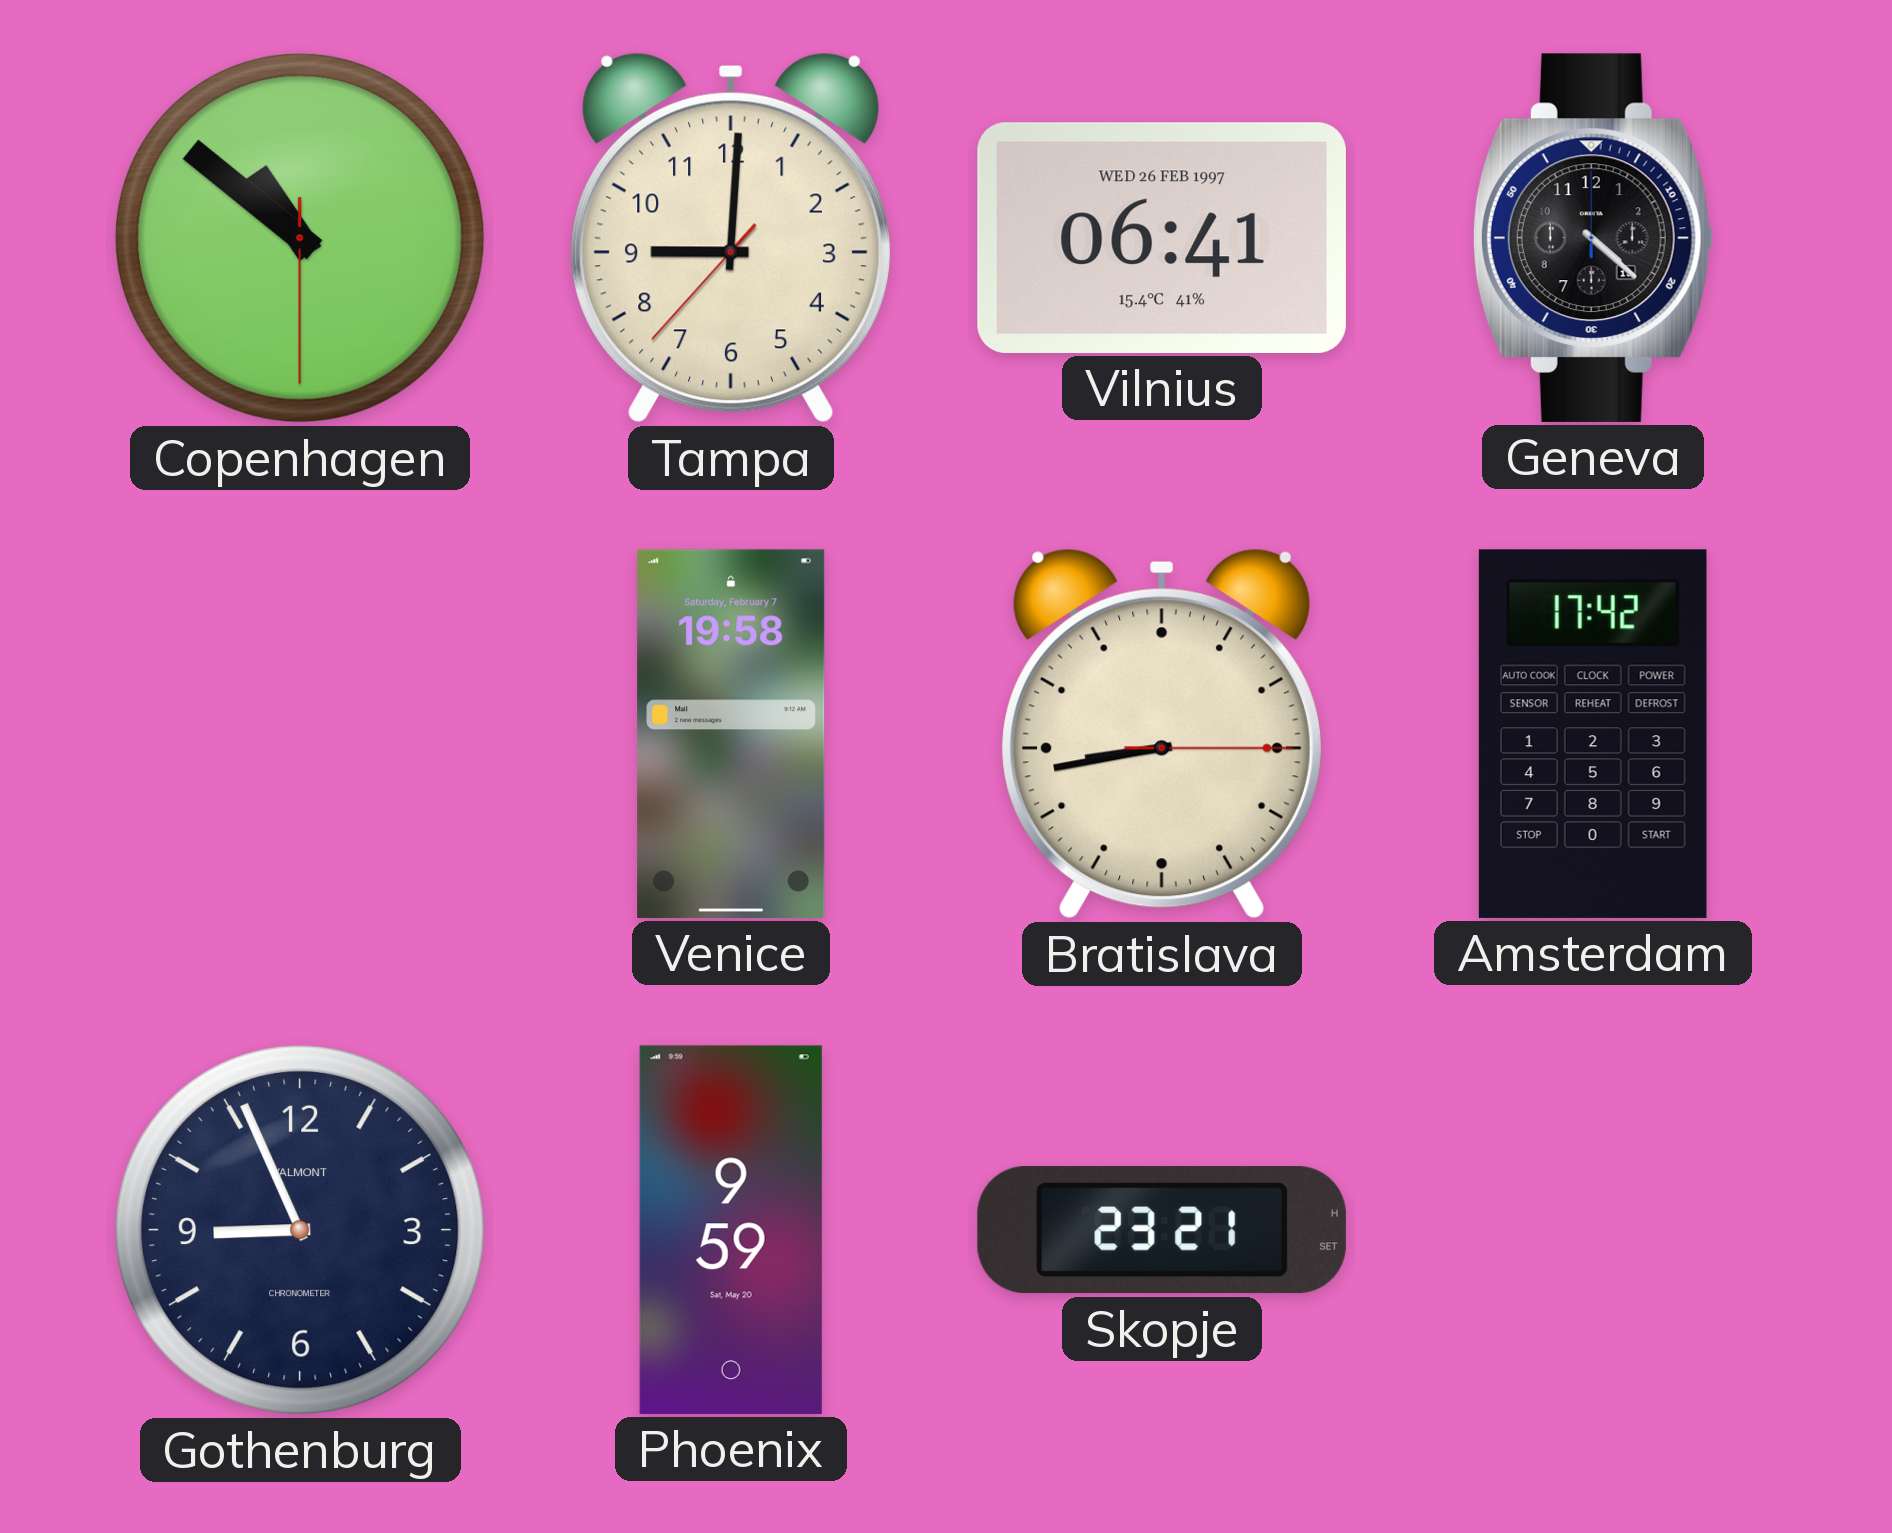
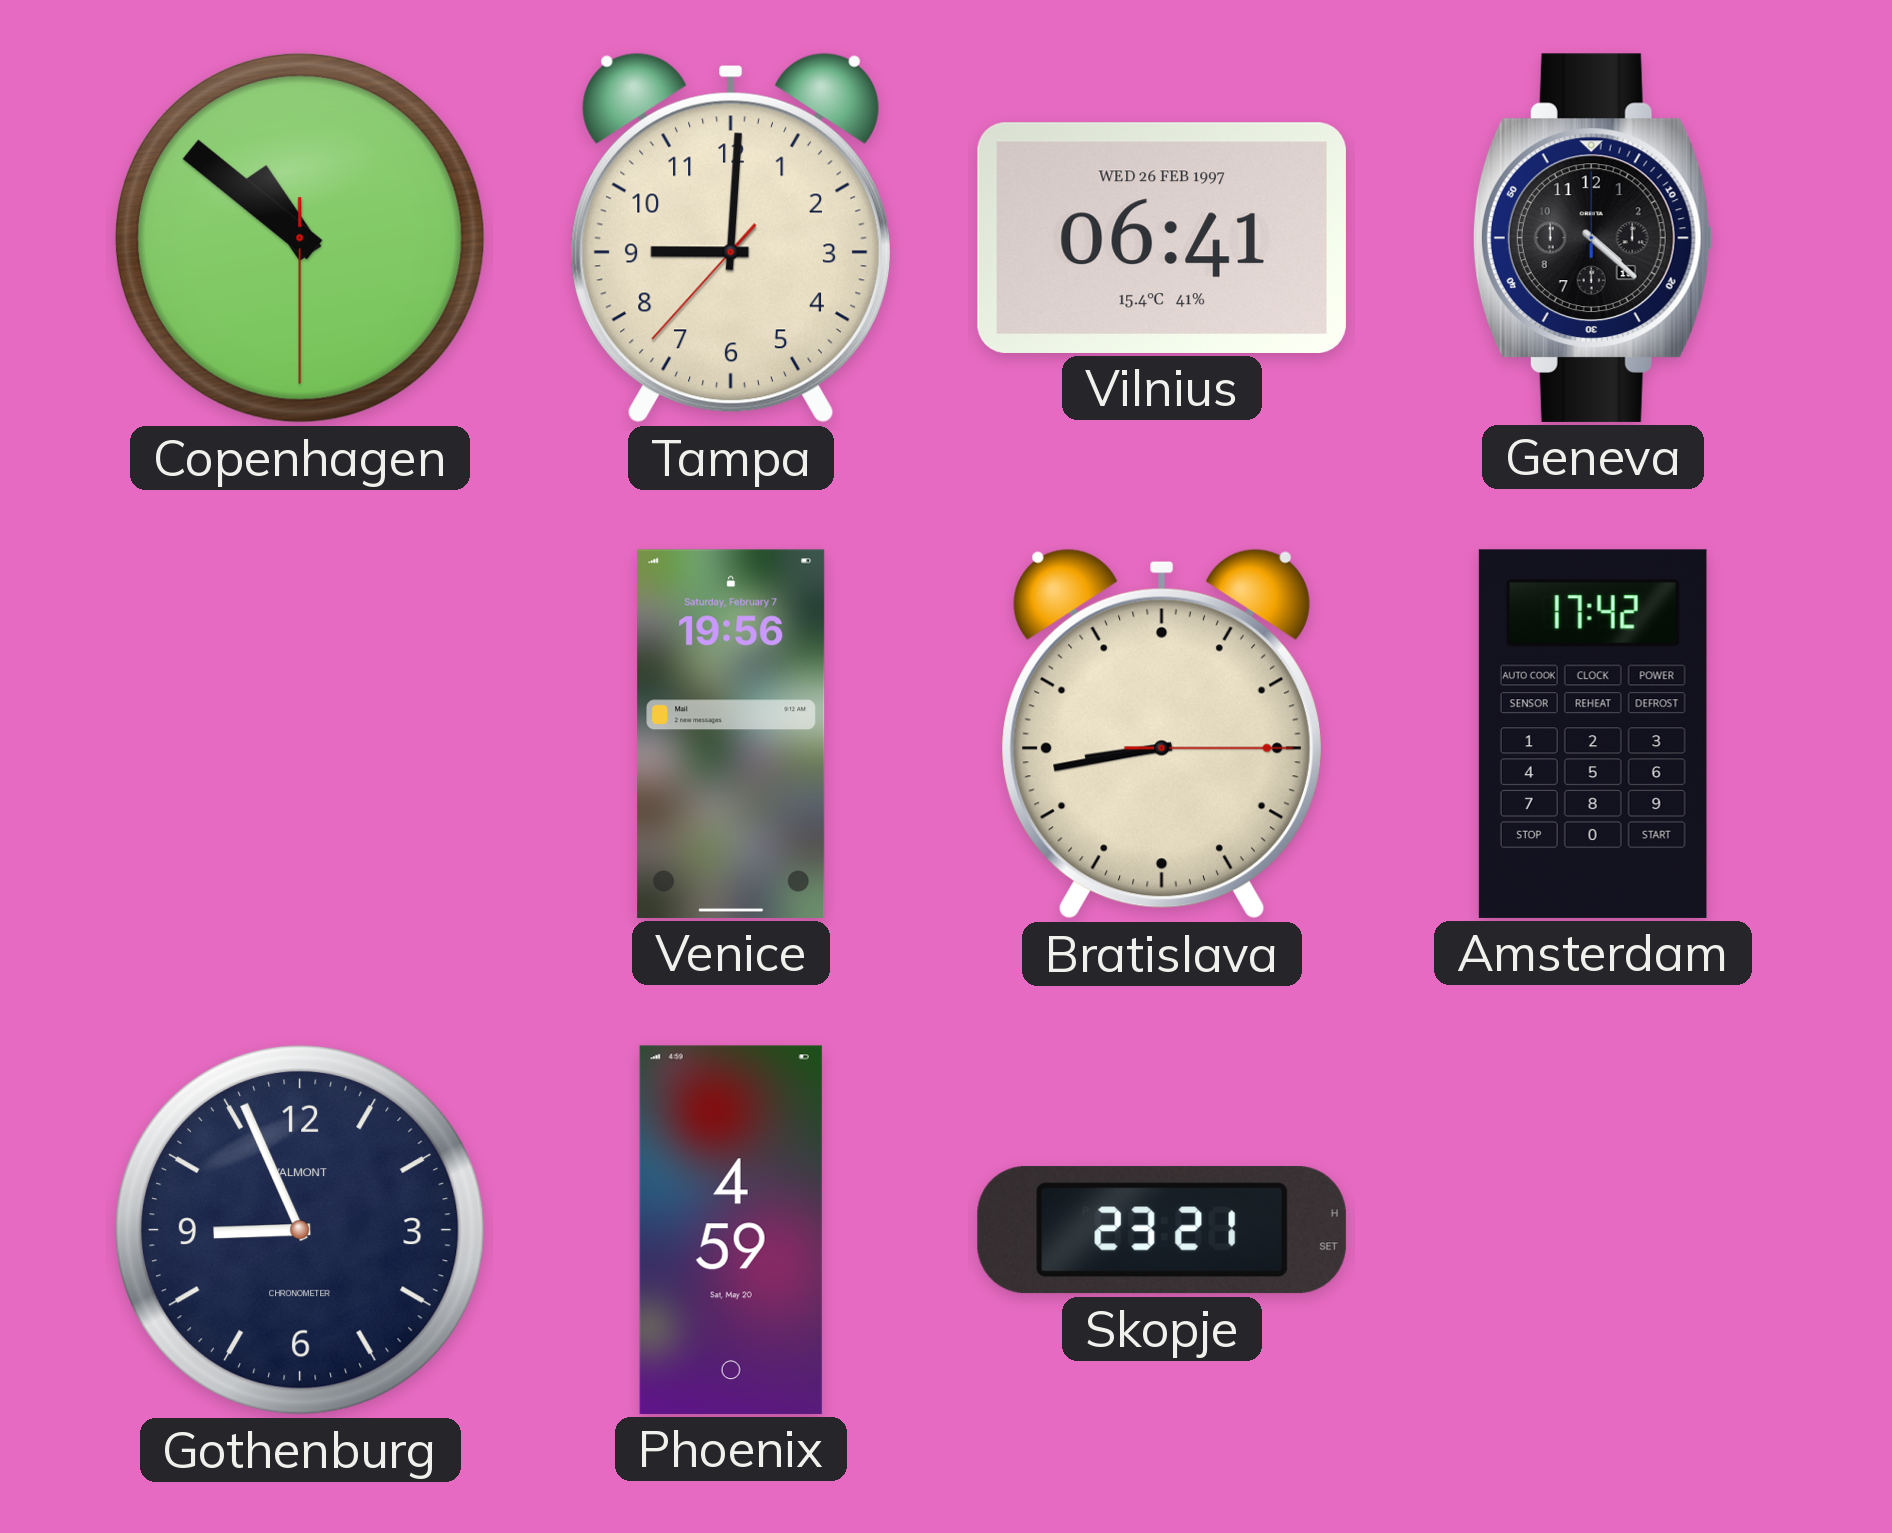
Venice: 19:58 -> 19:56
Phoenix: 9:59 -> 4:59
